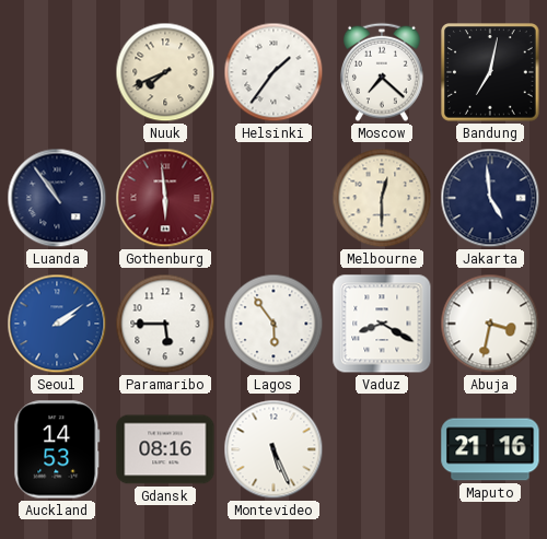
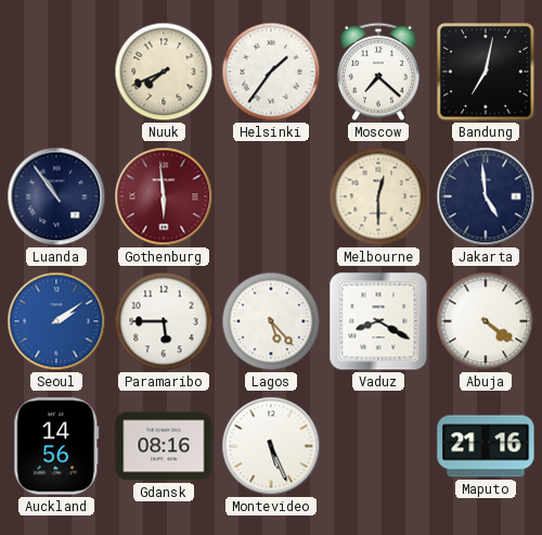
Lagos: 5:54 -> 5:23
Abuja: 3:32 -> 4:21
Auckland: 14:53 -> 14:56
